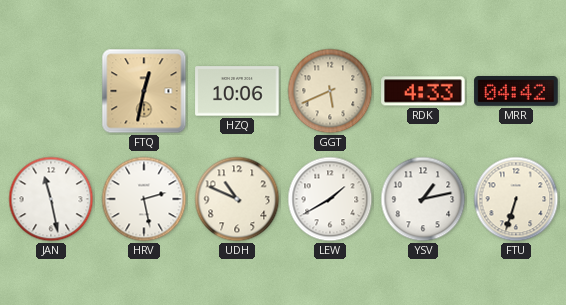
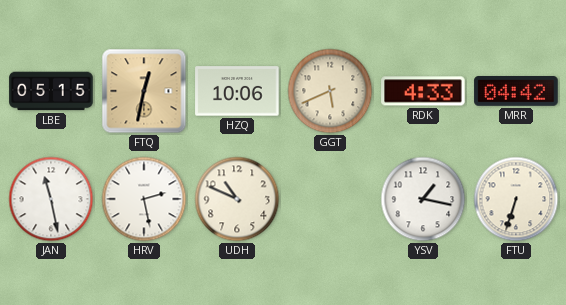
LBE: none -> 05:15
LEW: 1:40 -> none
YSV: 1:13 -> 1:17
